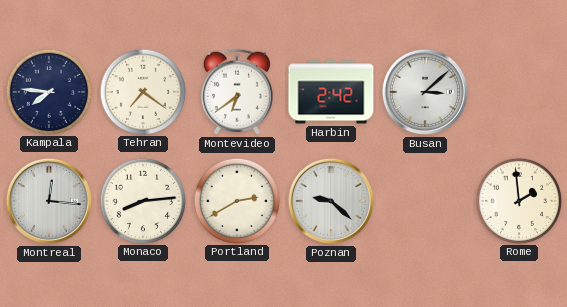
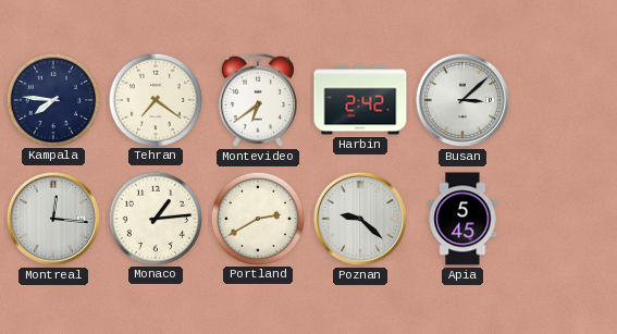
Monaco: 8:14 -> 1:14
Apia: none -> 5:45
Rome: 1:59 -> none
